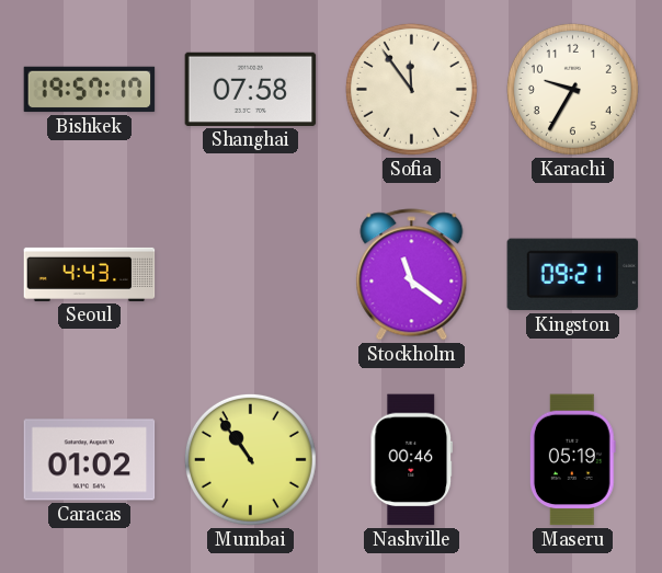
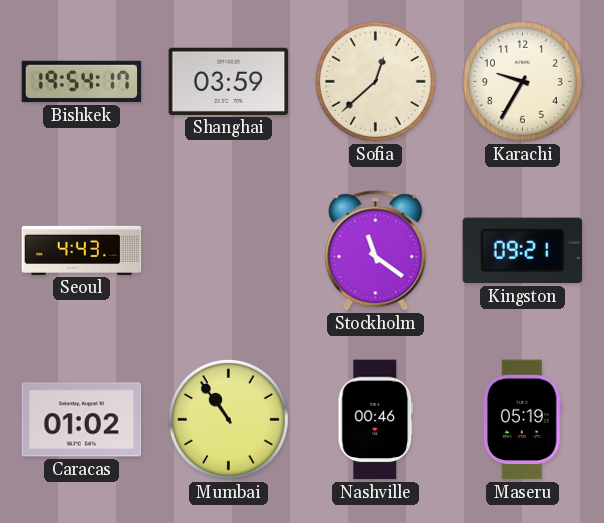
Bishkek: 19:57 -> 19:54
Shanghai: 07:58 -> 03:59
Sofia: 11:54 -> 12:38
